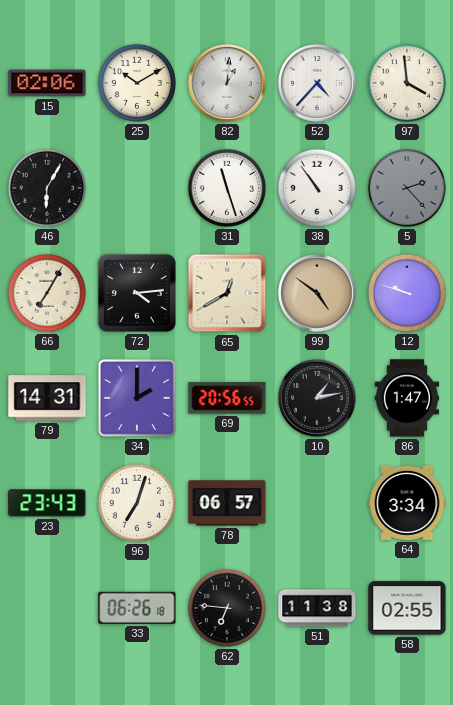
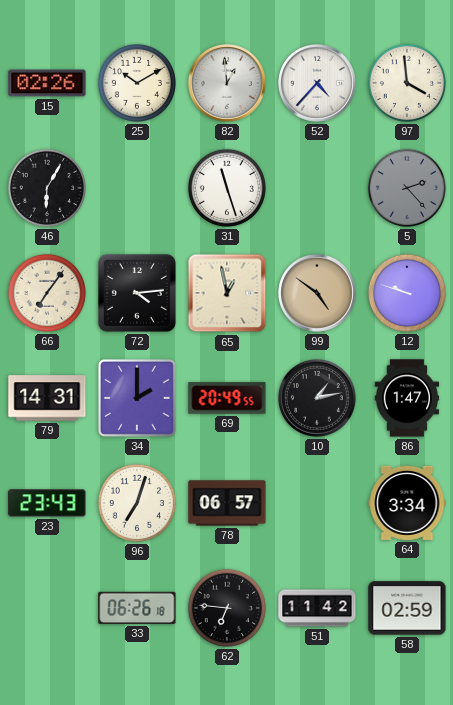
15: 02:06 -> 02:26
82: 1:01 -> 12:59
38: 10:54 -> none
66: 7:05 -> 7:06
65: 12:40 -> 12:58
69: 20:56 -> 20:49
51: 11:38 -> 11:42
58: 02:55 -> 02:59
